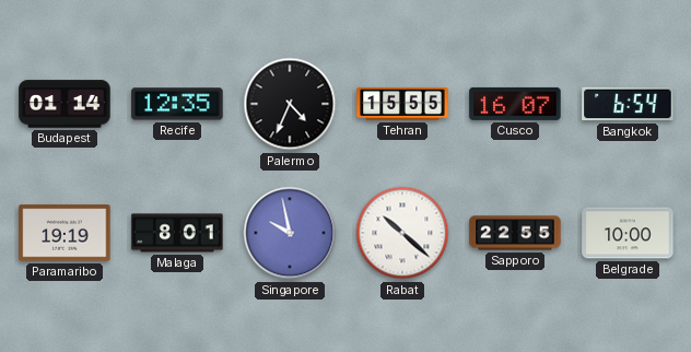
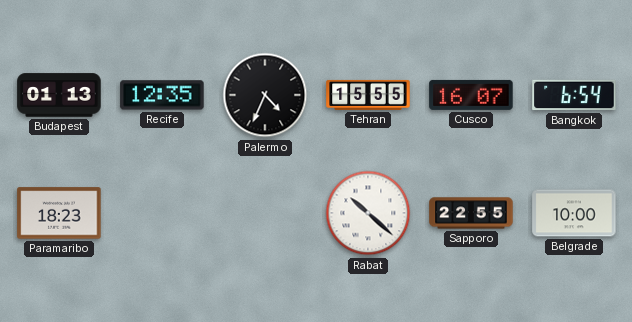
Budapest: 01:14 -> 01:13
Paramaribo: 19:19 -> 18:23
Malaga: 8:01 -> none
Singapore: 9:58 -> none
